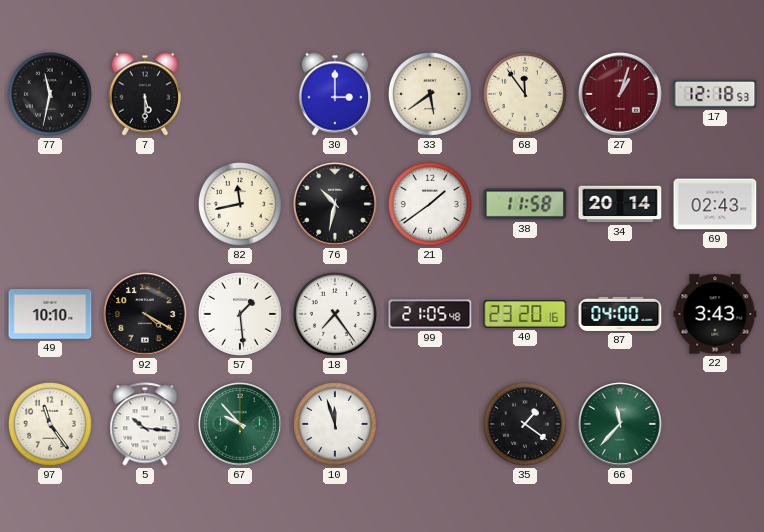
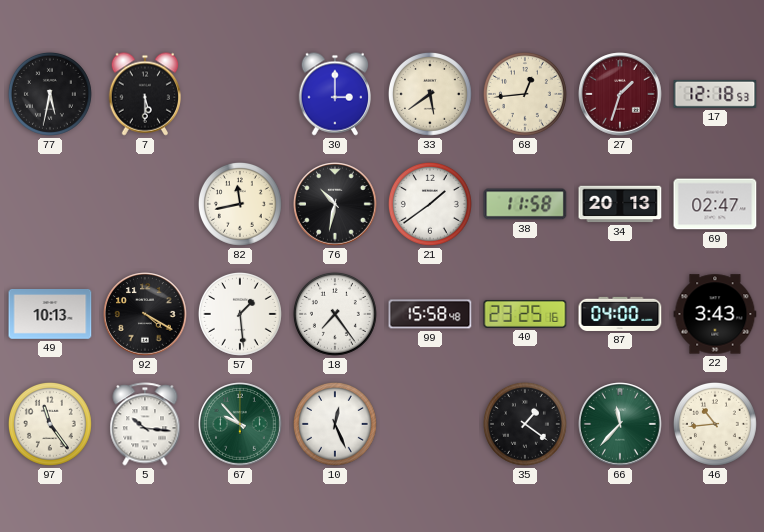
77: 11:32 -> 5:32
68: 11:54 -> 12:44
27: 1:03 -> 1:33
34: 20:14 -> 20:13
69: 02:43 -> 02:47
49: 10:10 -> 10:13
99: 21:05 -> 15:58
40: 23:20 -> 23:25
10: 11:57 -> 12:26
46: none -> 10:44
